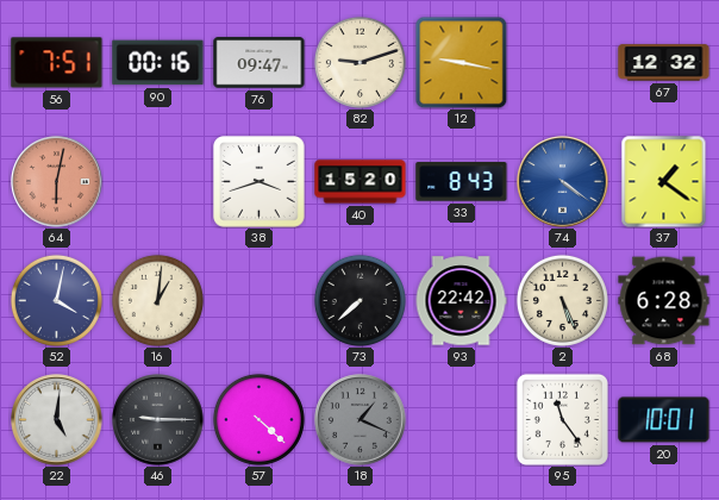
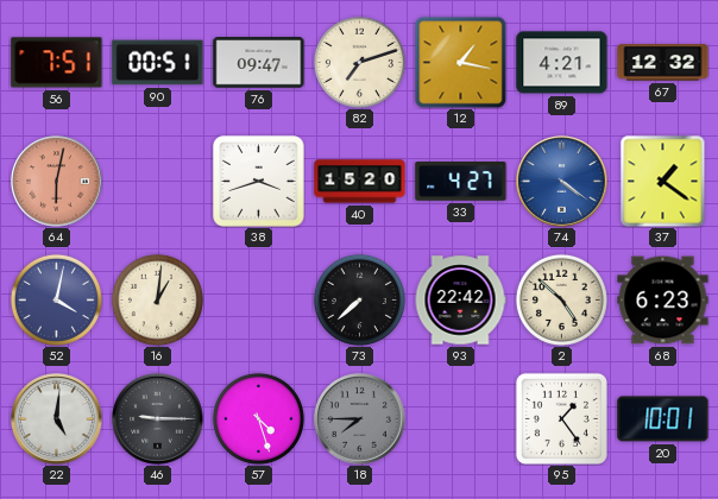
90: 00:16 -> 00:51
82: 9:12 -> 7:12
12: 9:17 -> 1:17
89: none -> 4:21
33: 8:43 -> 4:27
2: 5:26 -> 4:52
68: 6:28 -> 6:23
57: 4:22 -> 4:27
18: 1:19 -> 7:45
95: 11:24 -> 1:24
